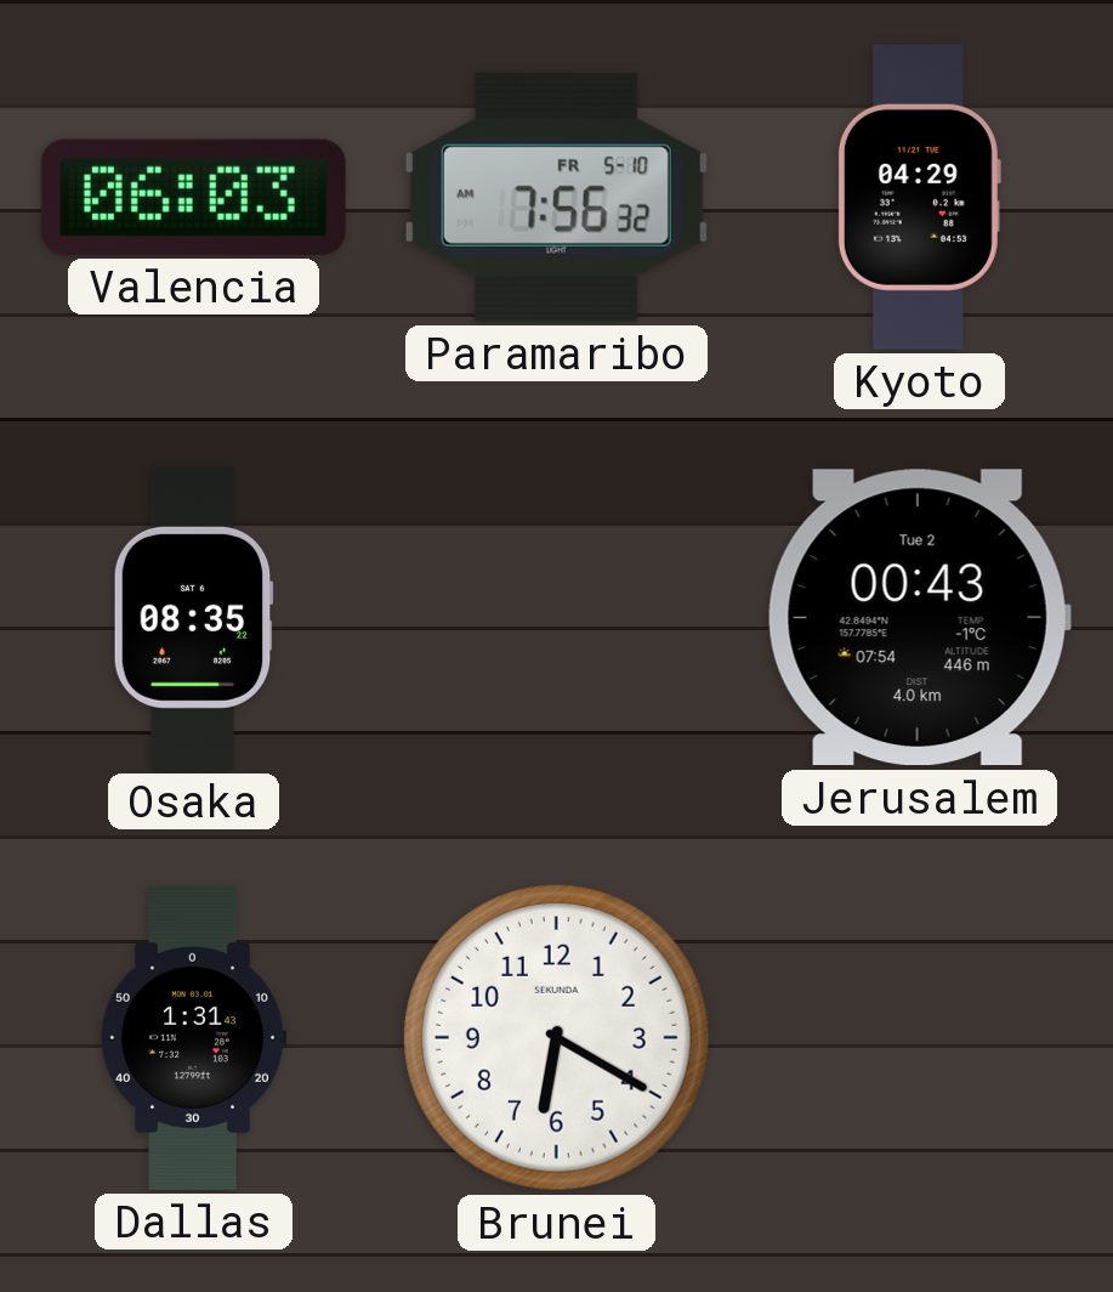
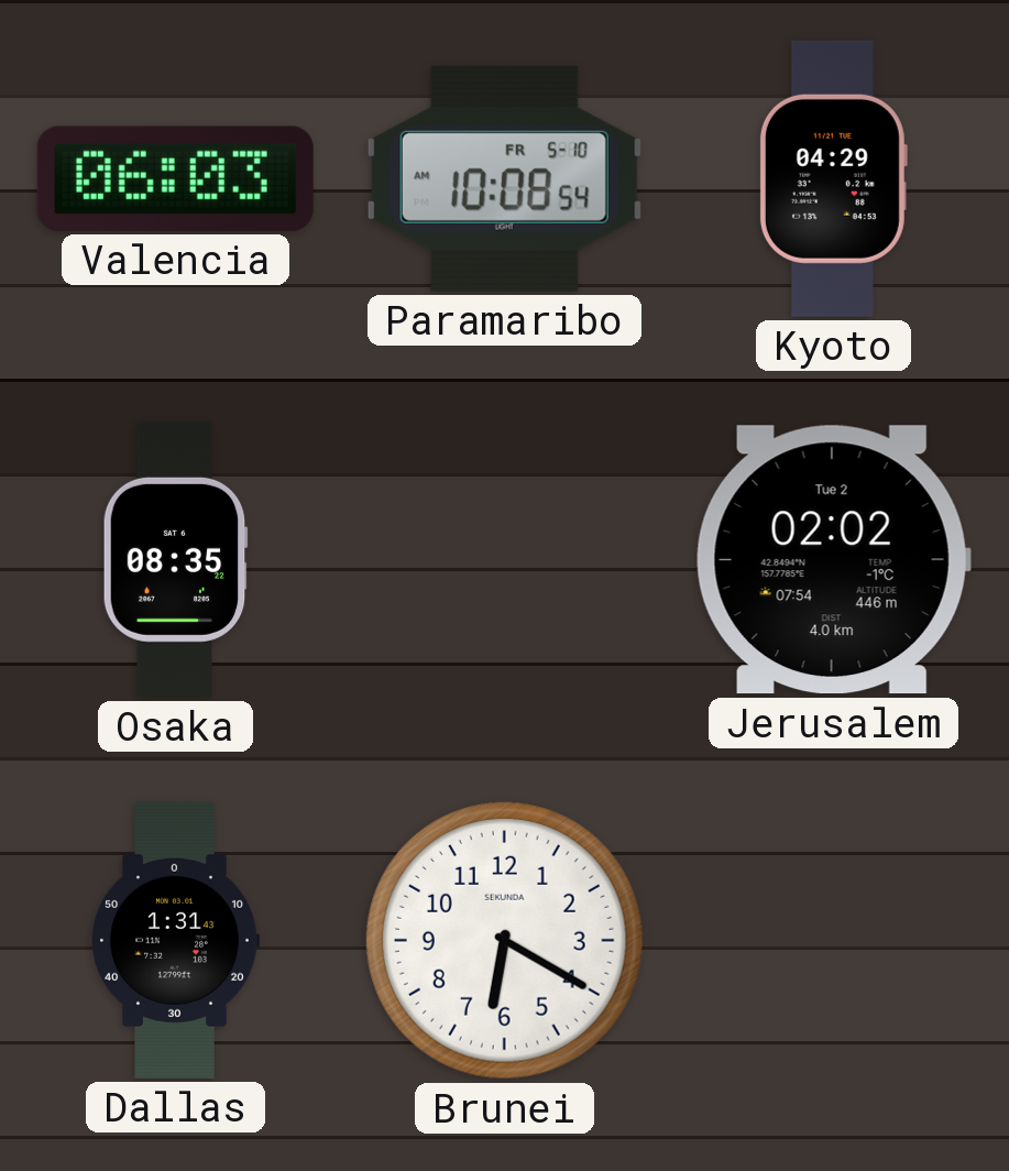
Paramaribo: 7:56 -> 10:08
Jerusalem: 00:43 -> 02:02
